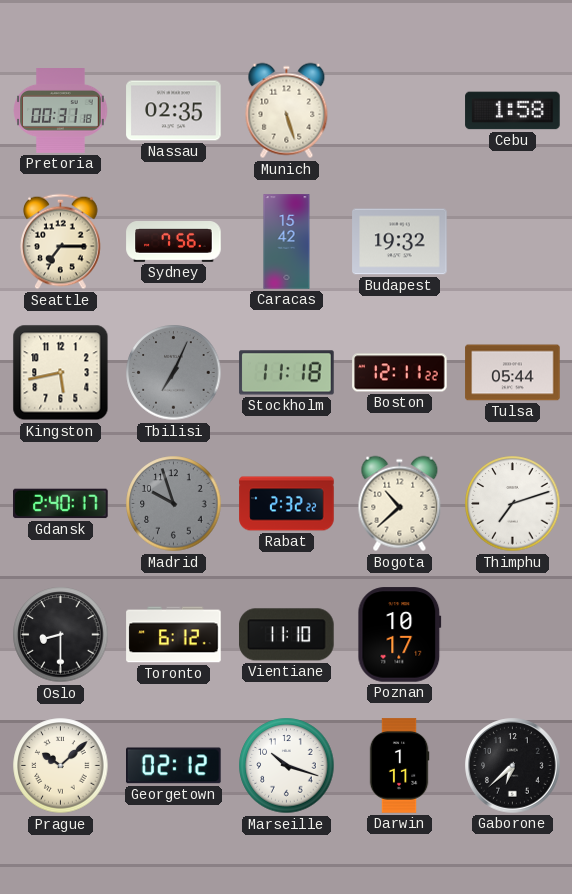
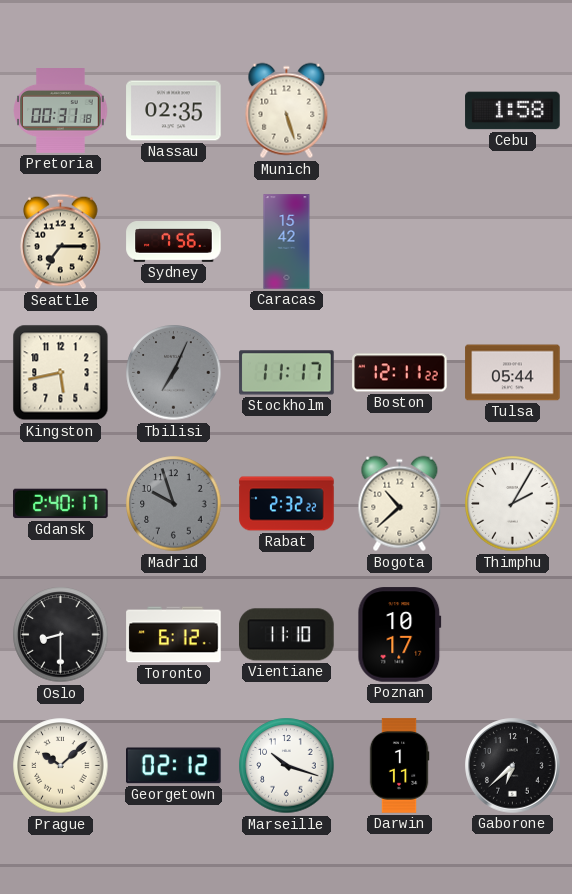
Budapest: 19:32 -> none
Stockholm: 11:18 -> 11:17
Thimphu: 7:12 -> 2:05
